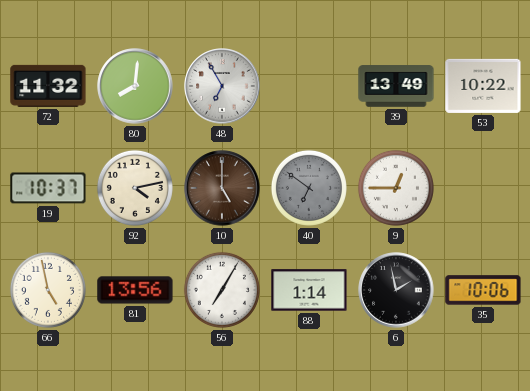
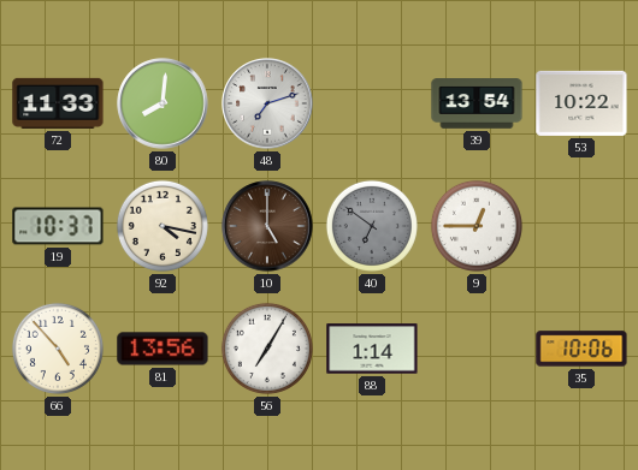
72: 11:32 -> 11:33
48: 6:55 -> 7:12
39: 13:49 -> 13:54
92: 4:13 -> 4:17
66: 4:58 -> 4:53
6: 1:58 -> none
